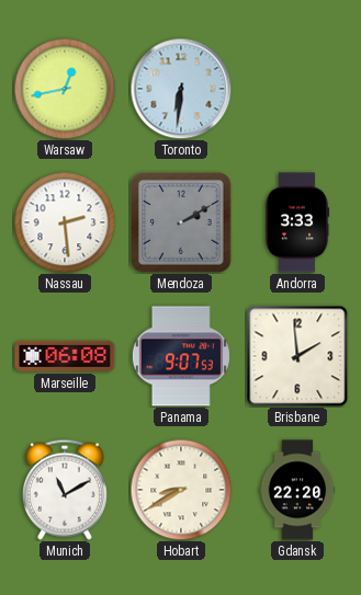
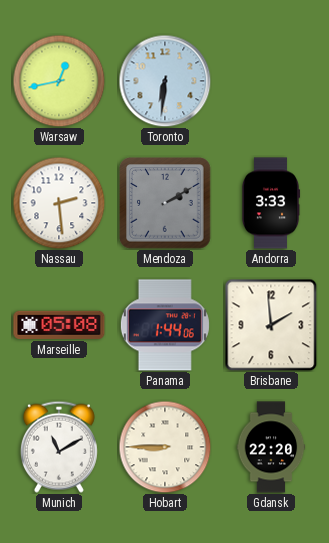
Marseille: 06:08 -> 05:08
Panama: 9:07 -> 1:44
Hobart: 8:40 -> 8:45
